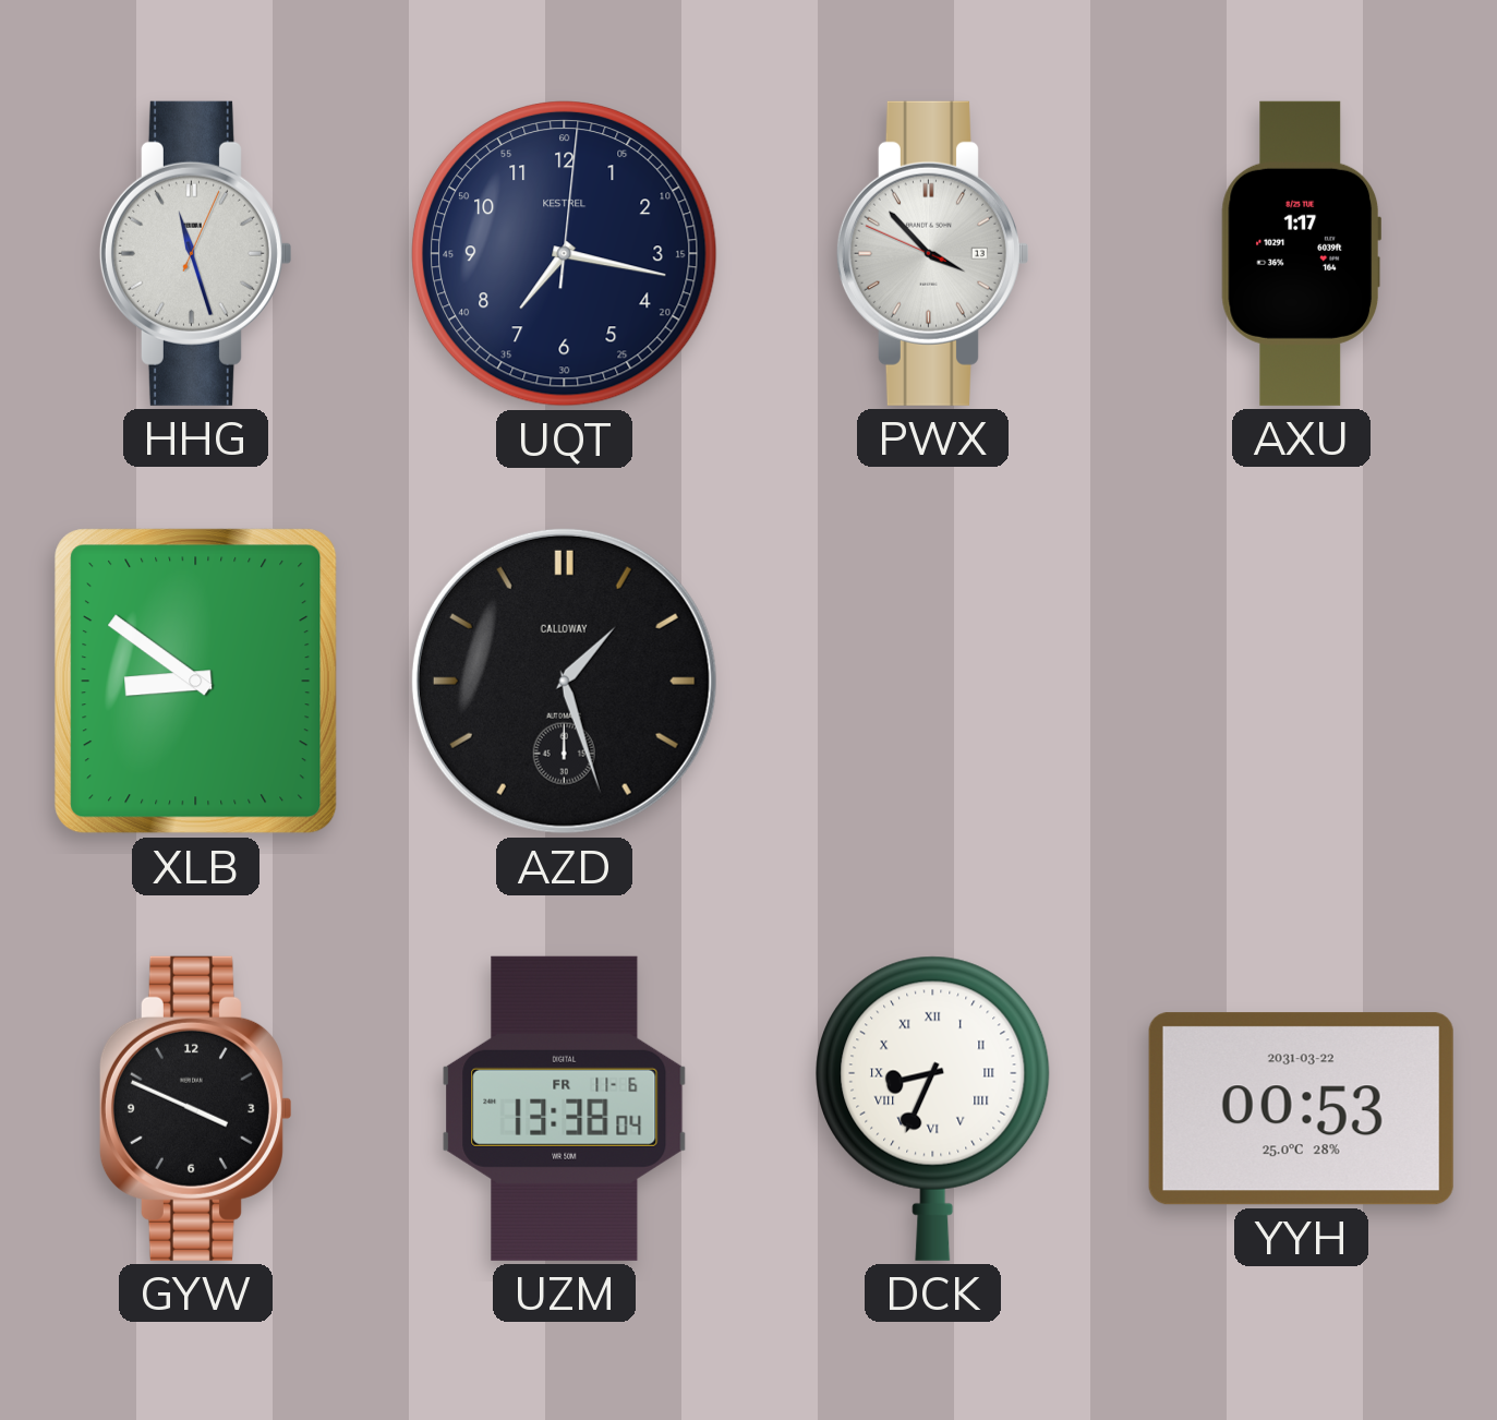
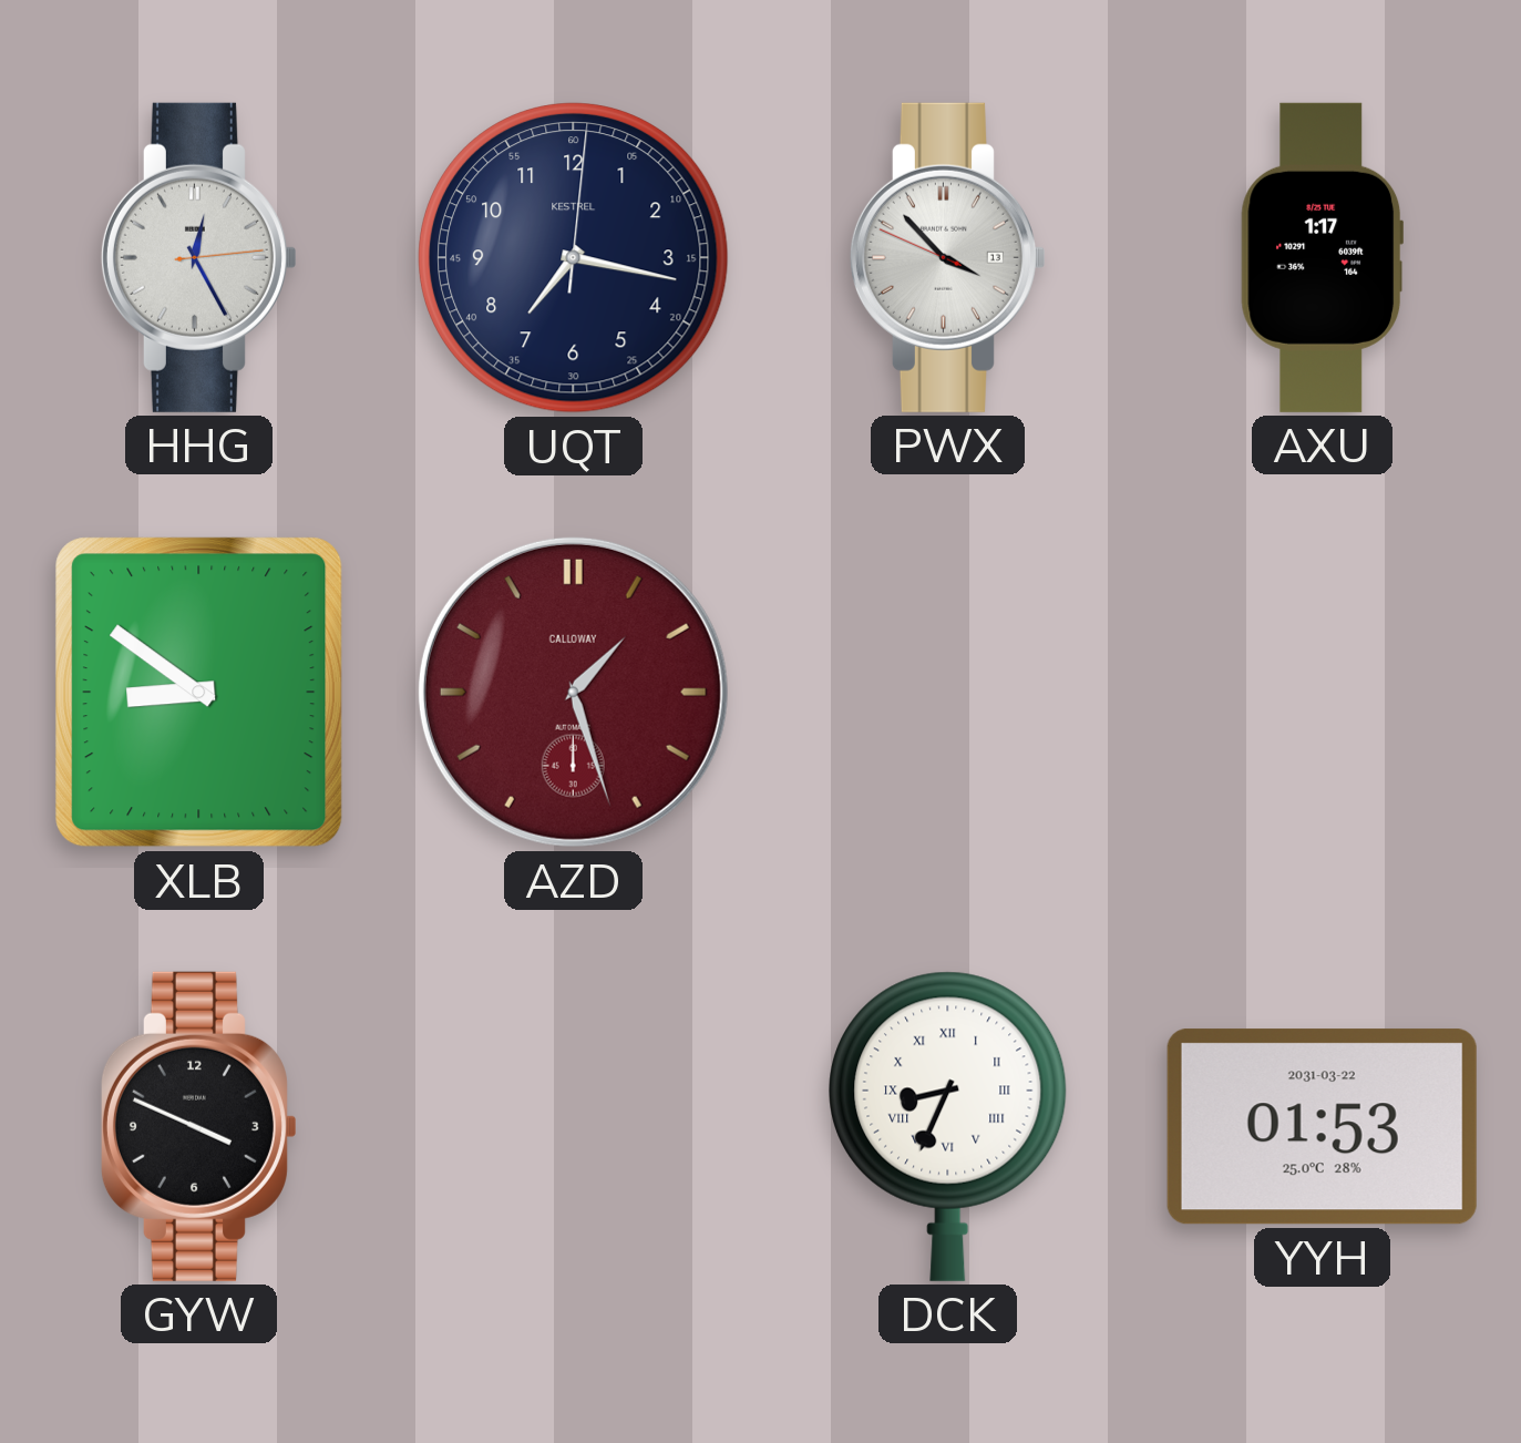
HHG: 11:27 -> 12:25
AZD dial: black -> burgundy
UZM: 13:38 -> none
YYH: 00:53 -> 01:53
